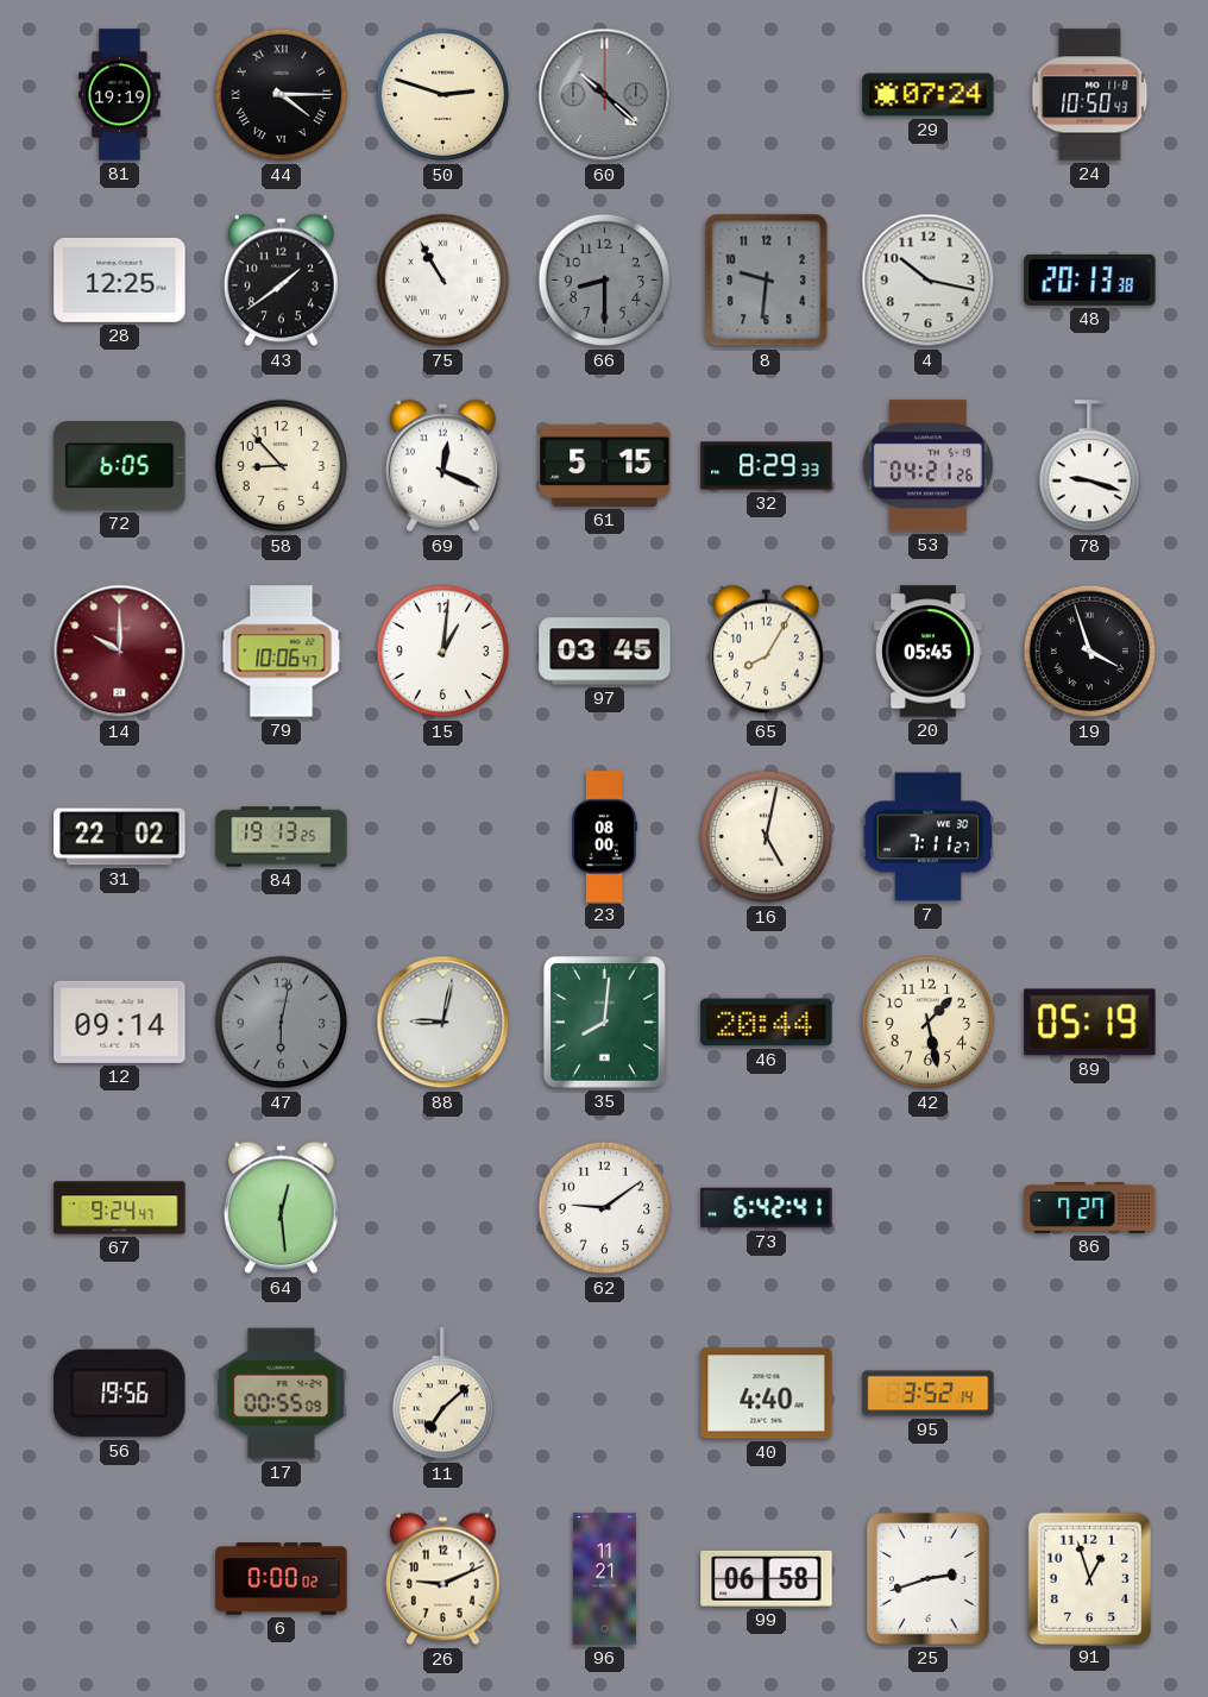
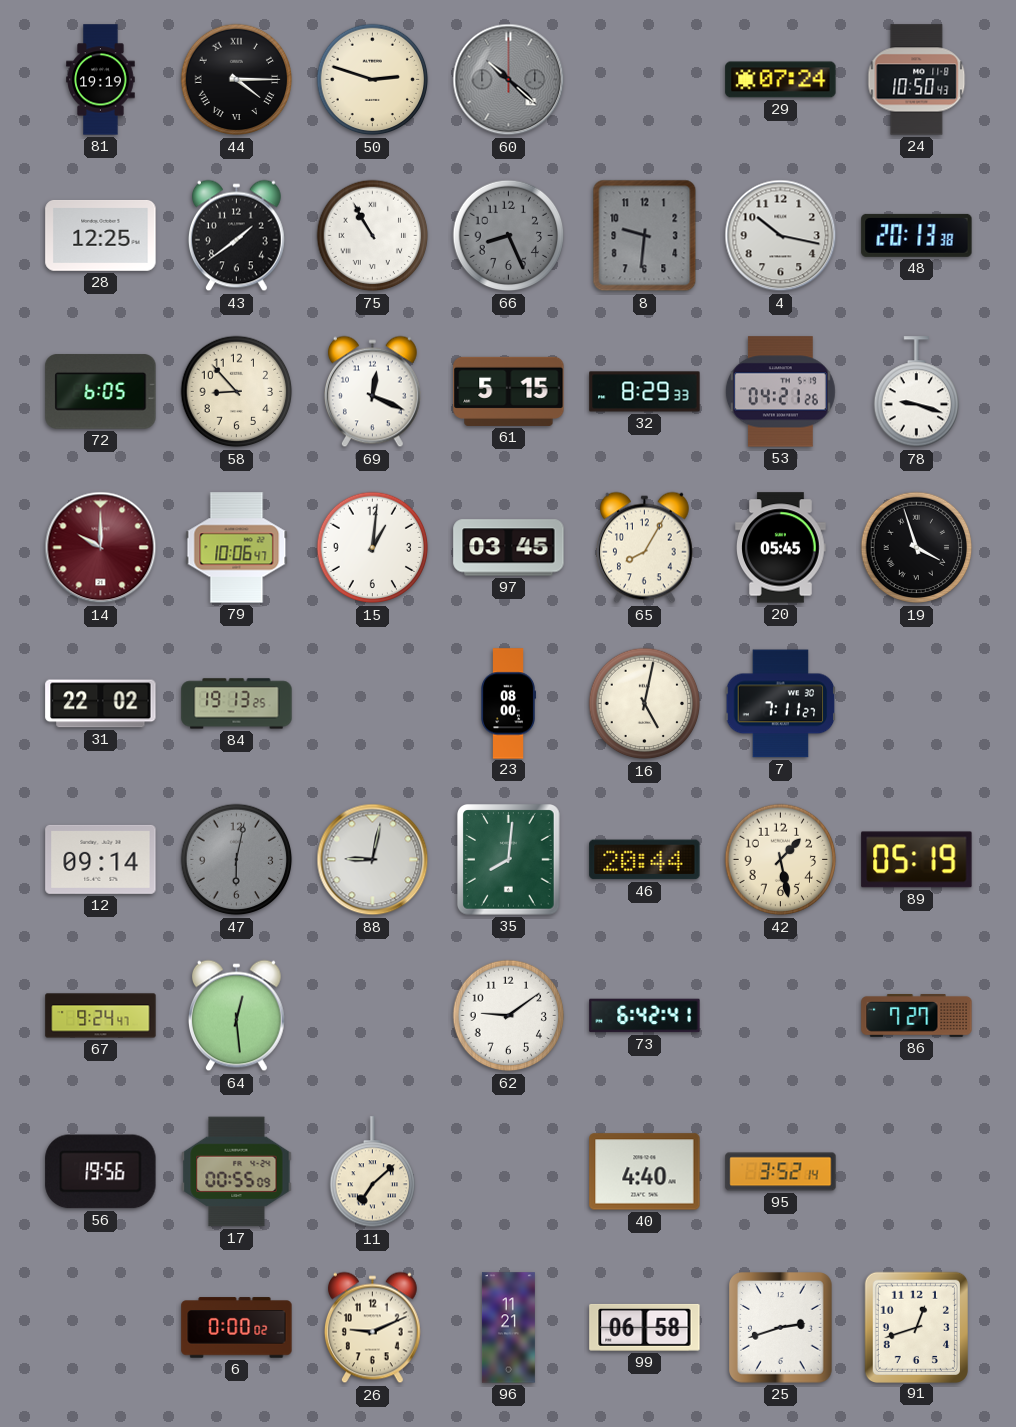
66: 8:30 -> 8:26
91: 12:57 -> 12:42
